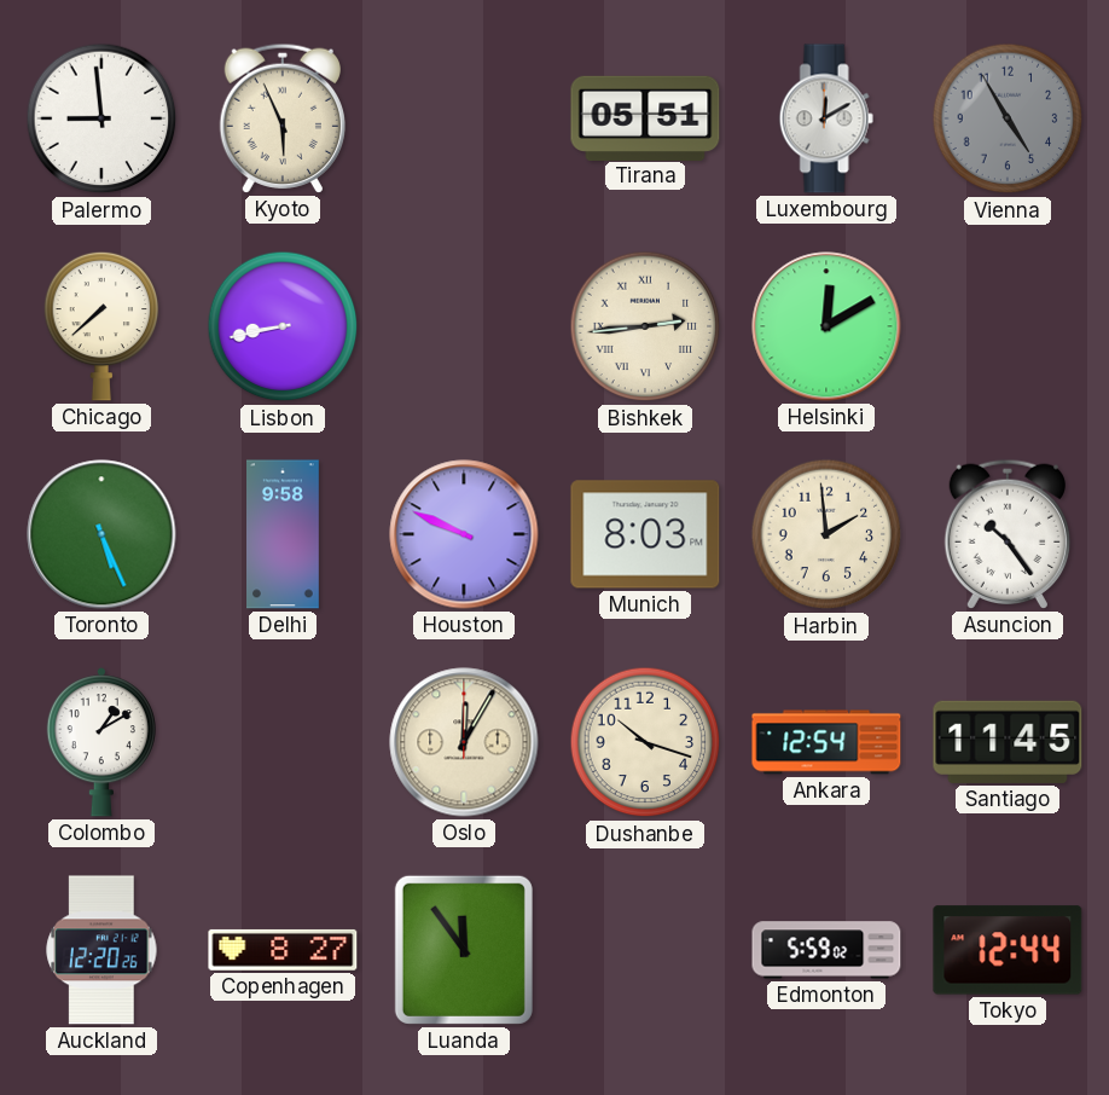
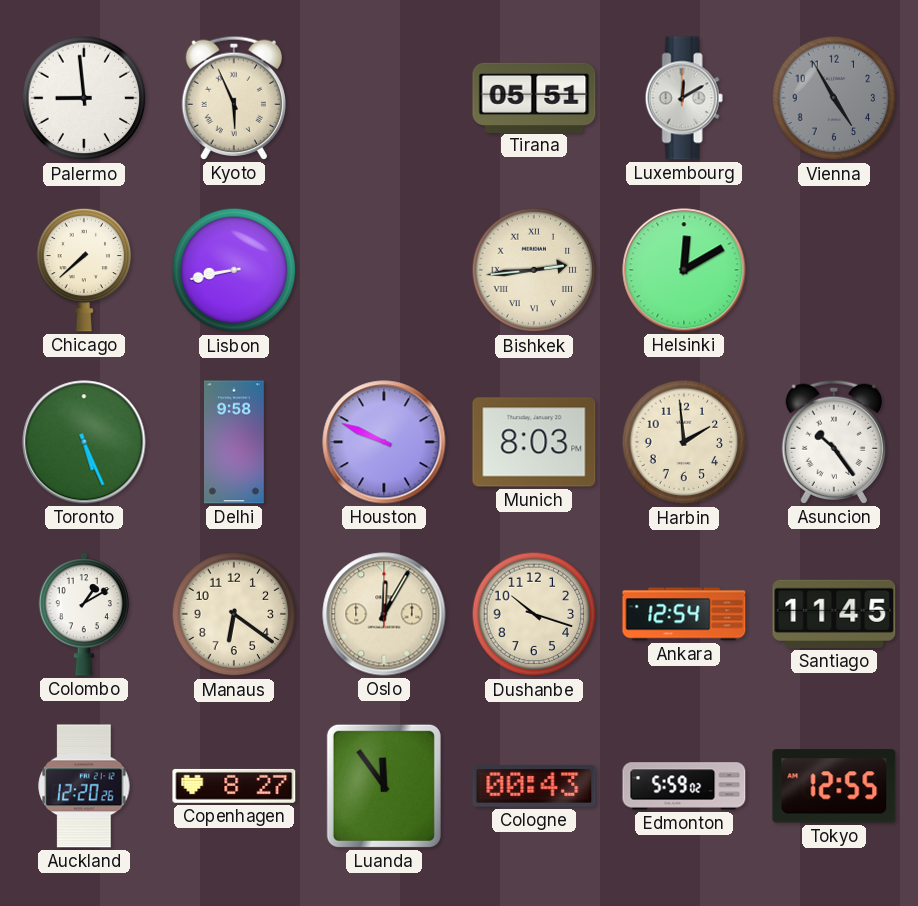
Manaus: none -> 6:21
Cologne: none -> 00:43
Tokyo: 12:44 -> 12:55
